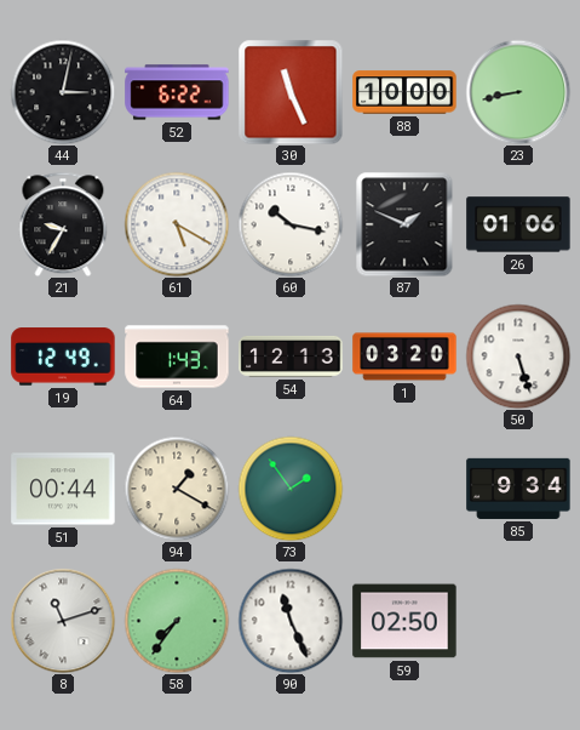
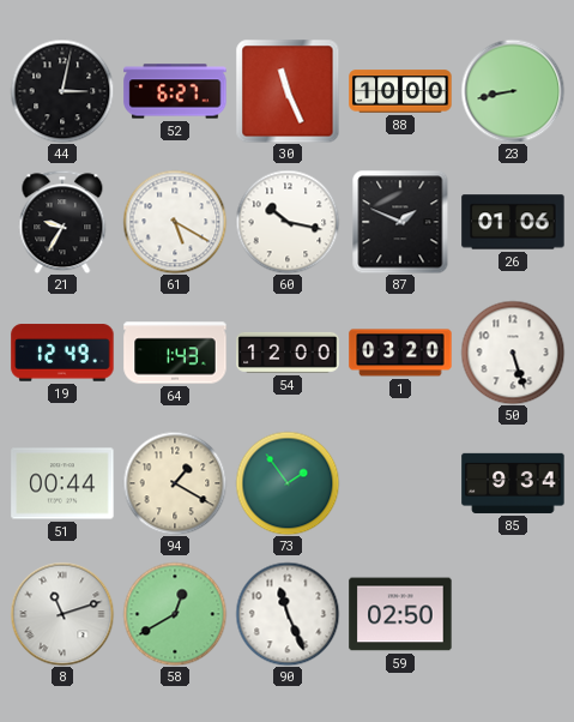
52: 6:22 -> 6:27
54: 12:13 -> 12:00
58: 7:36 -> 12:40
